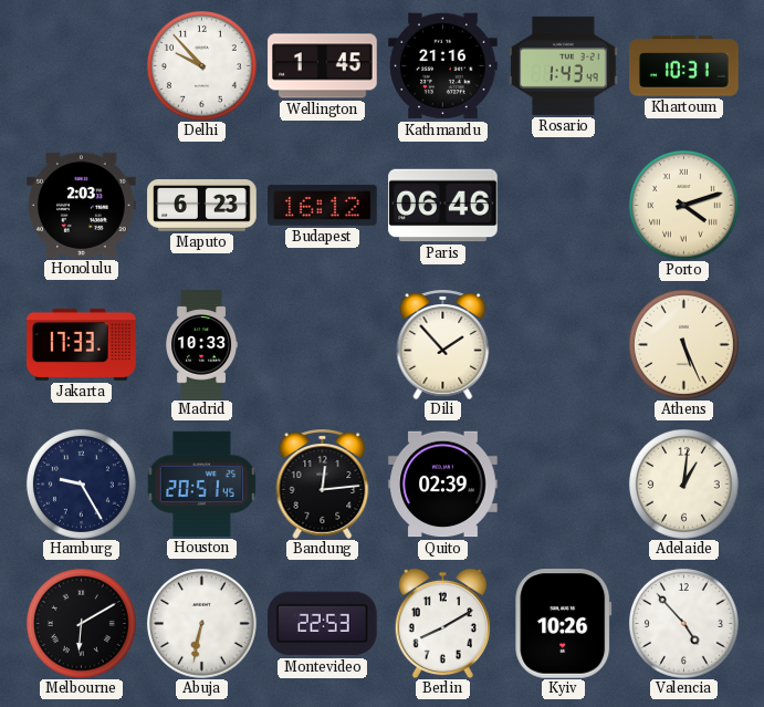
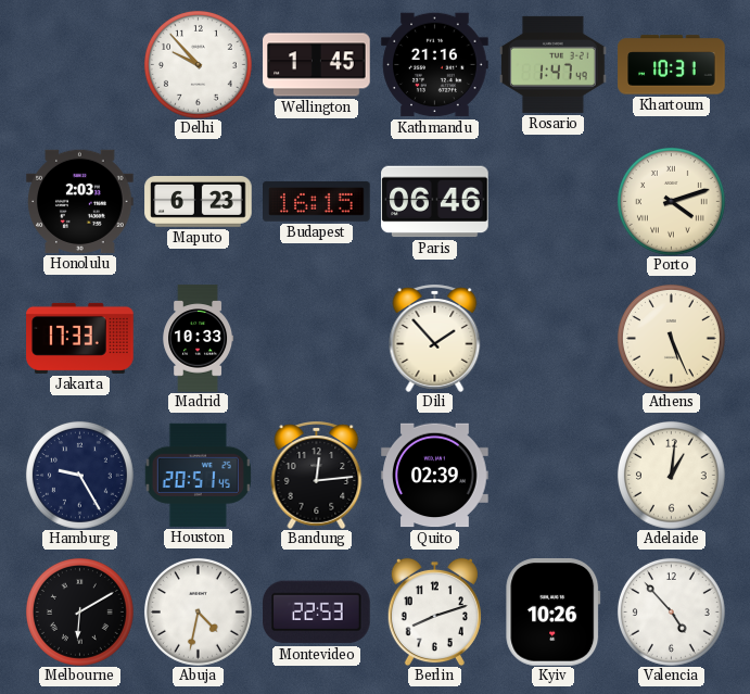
Rosario: 1:43 -> 1:47
Budapest: 16:12 -> 16:15
Abuja: 6:32 -> 4:32
Berlin: 8:10 -> 8:12
